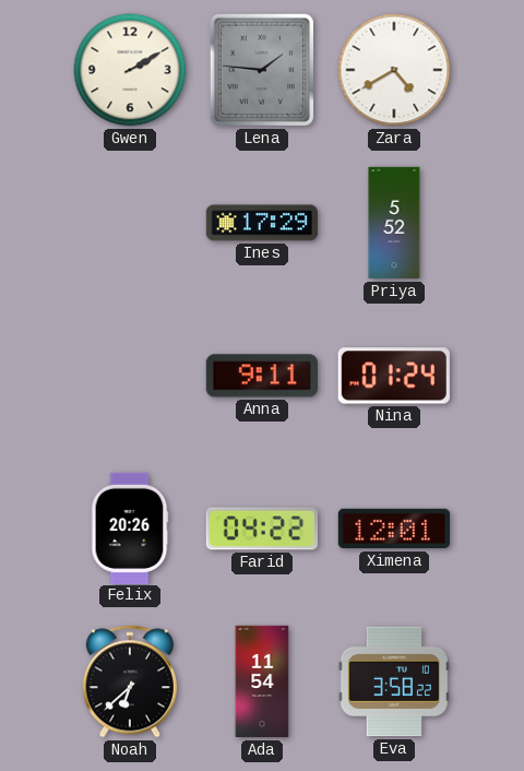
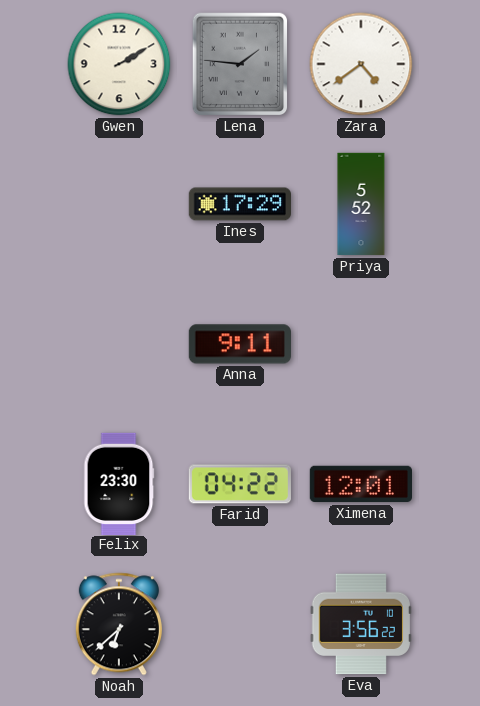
Zara: 4:40 -> 4:39
Nina: 01:24 -> none
Felix: 20:26 -> 23:30
Ada: 11:54 -> none
Eva: 3:58 -> 3:56
